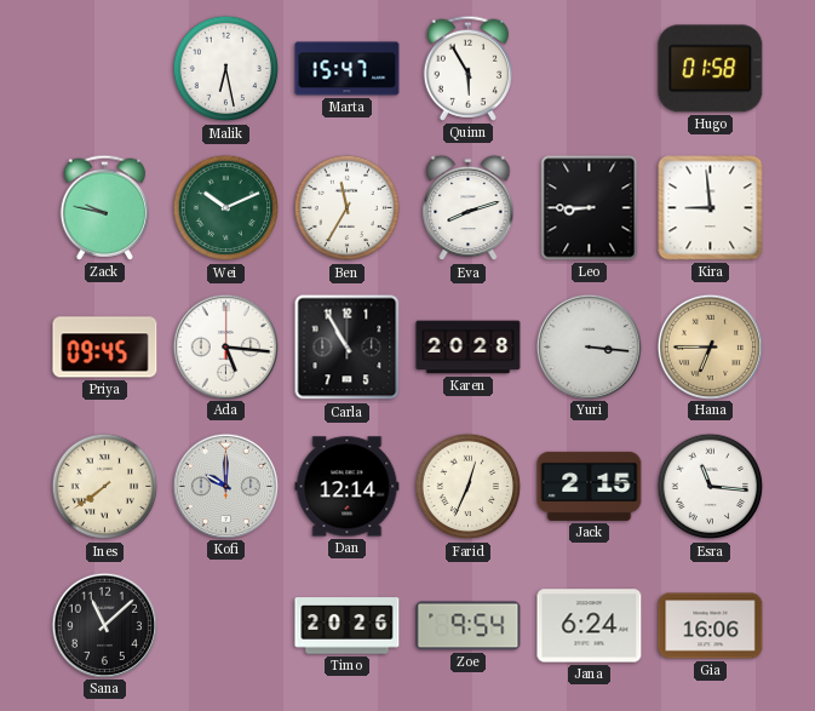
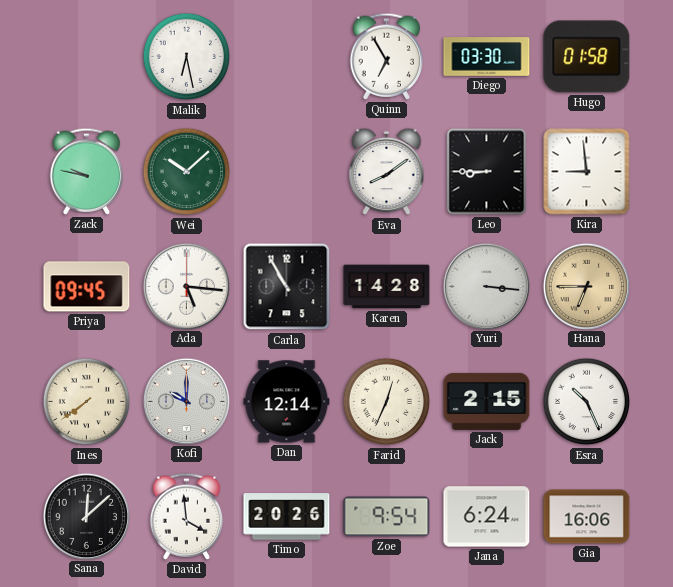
Marta: 15:47 -> none
Quinn: 5:55 -> 6:55
Diego: none -> 03:30
Wei: 10:11 -> 10:08
Ben: 11:35 -> none
Eva: 8:12 -> 8:09
Karen: 20:28 -> 14:28
Esra: 11:16 -> 10:26
Sana: 11:08 -> 12:08
David: none -> 3:59
